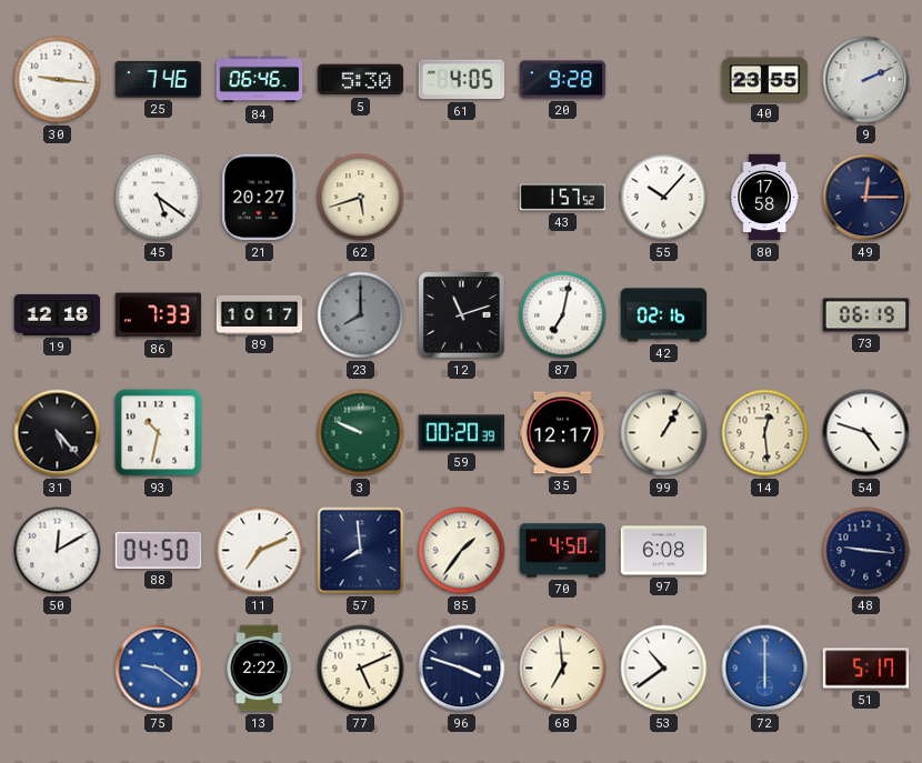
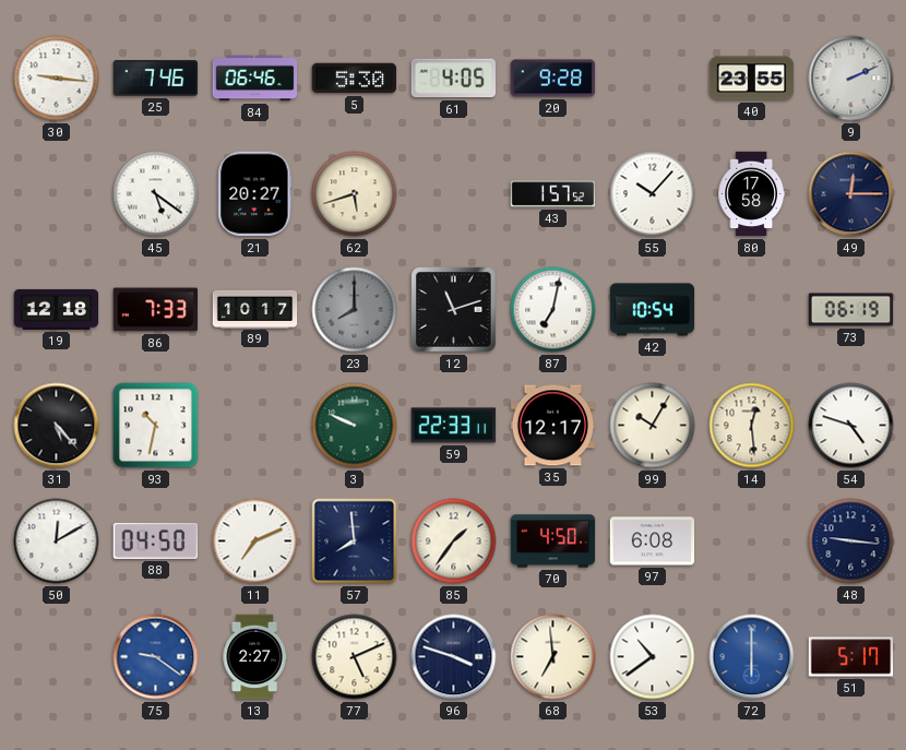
42: 02:16 -> 10:54
59: 00:20 -> 22:33
99: 1:05 -> 10:05
13: 2:22 -> 2:27
